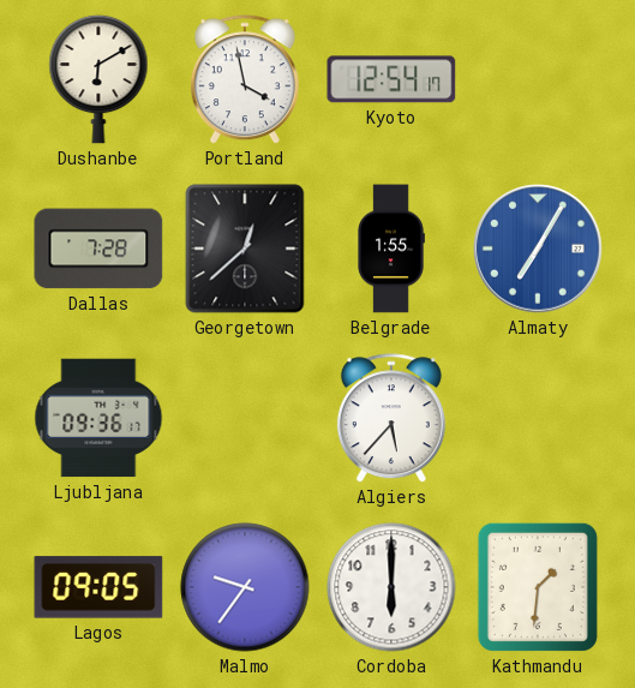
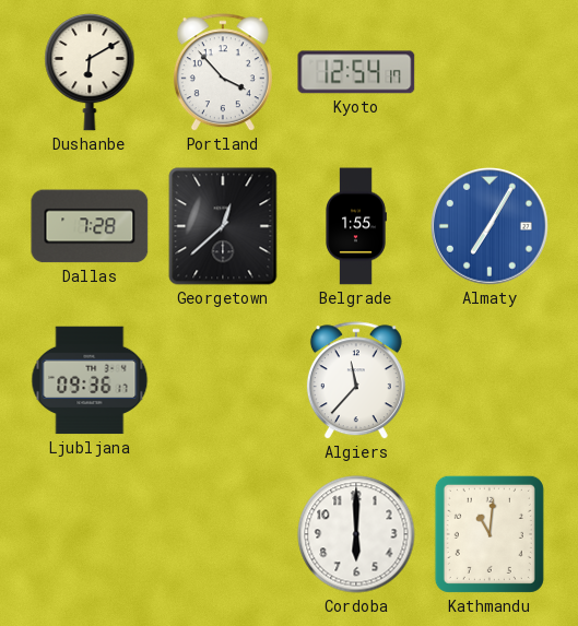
Portland: 3:58 -> 3:53
Algiers: 5:37 -> 11:37
Lagos: 09:05 -> none
Malmo: 9:36 -> none
Kathmandu: 1:31 -> 11:01
